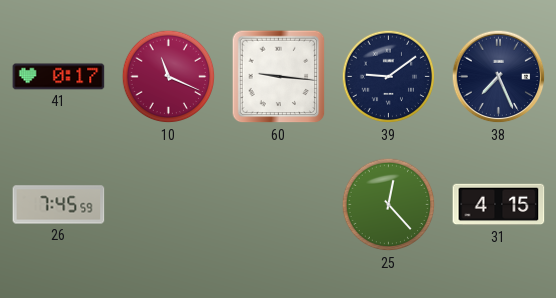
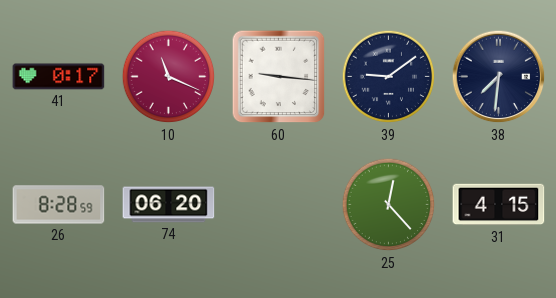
38: 7:26 -> 7:31
26: 7:45 -> 8:28
74: none -> 06:20
